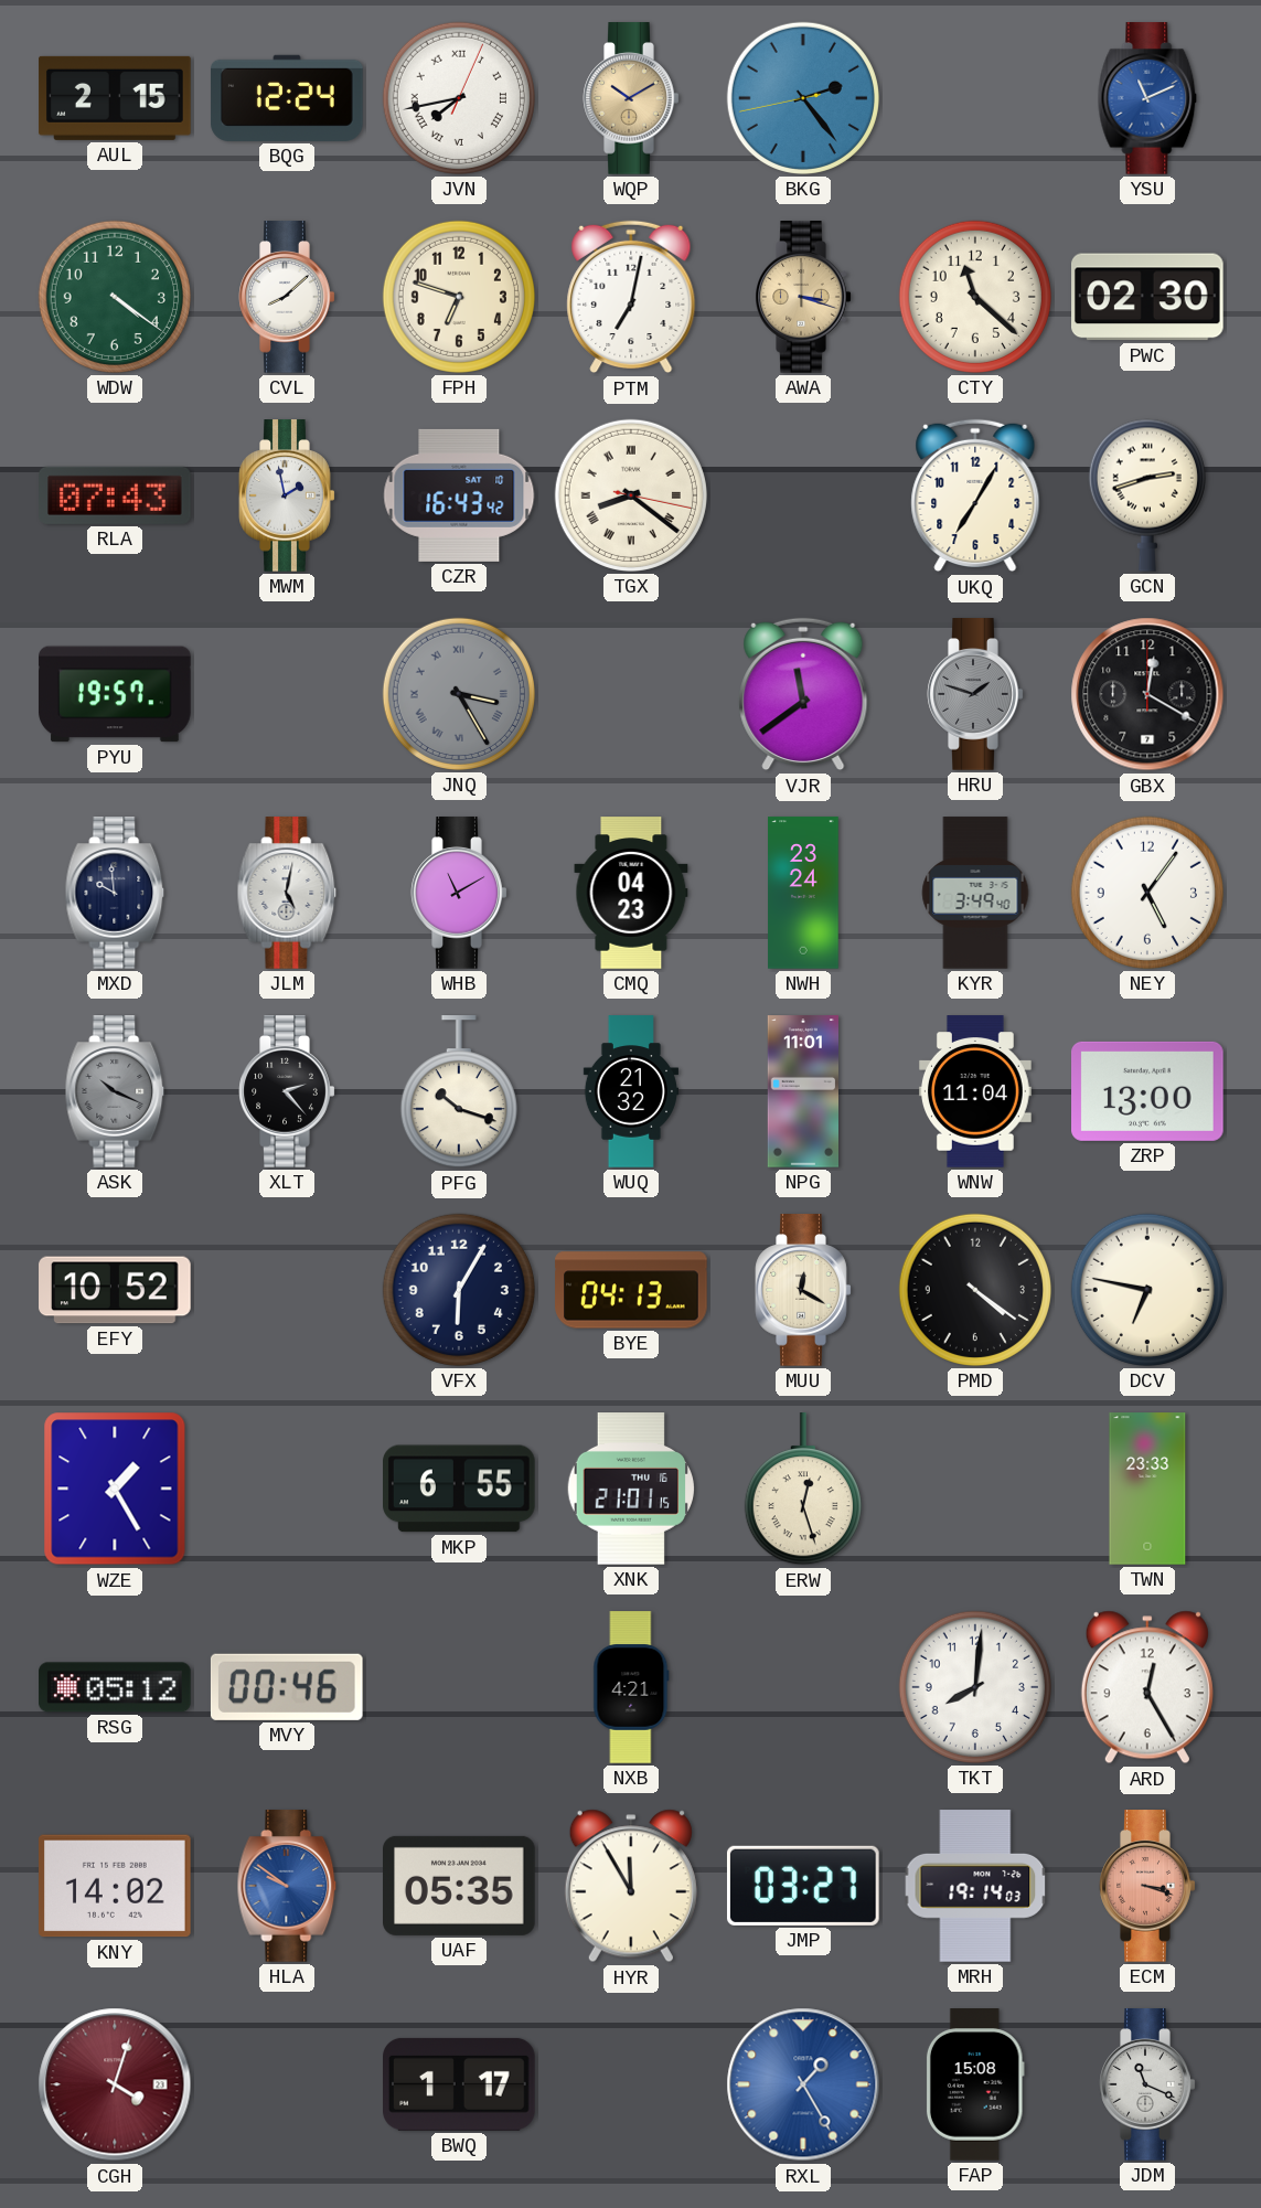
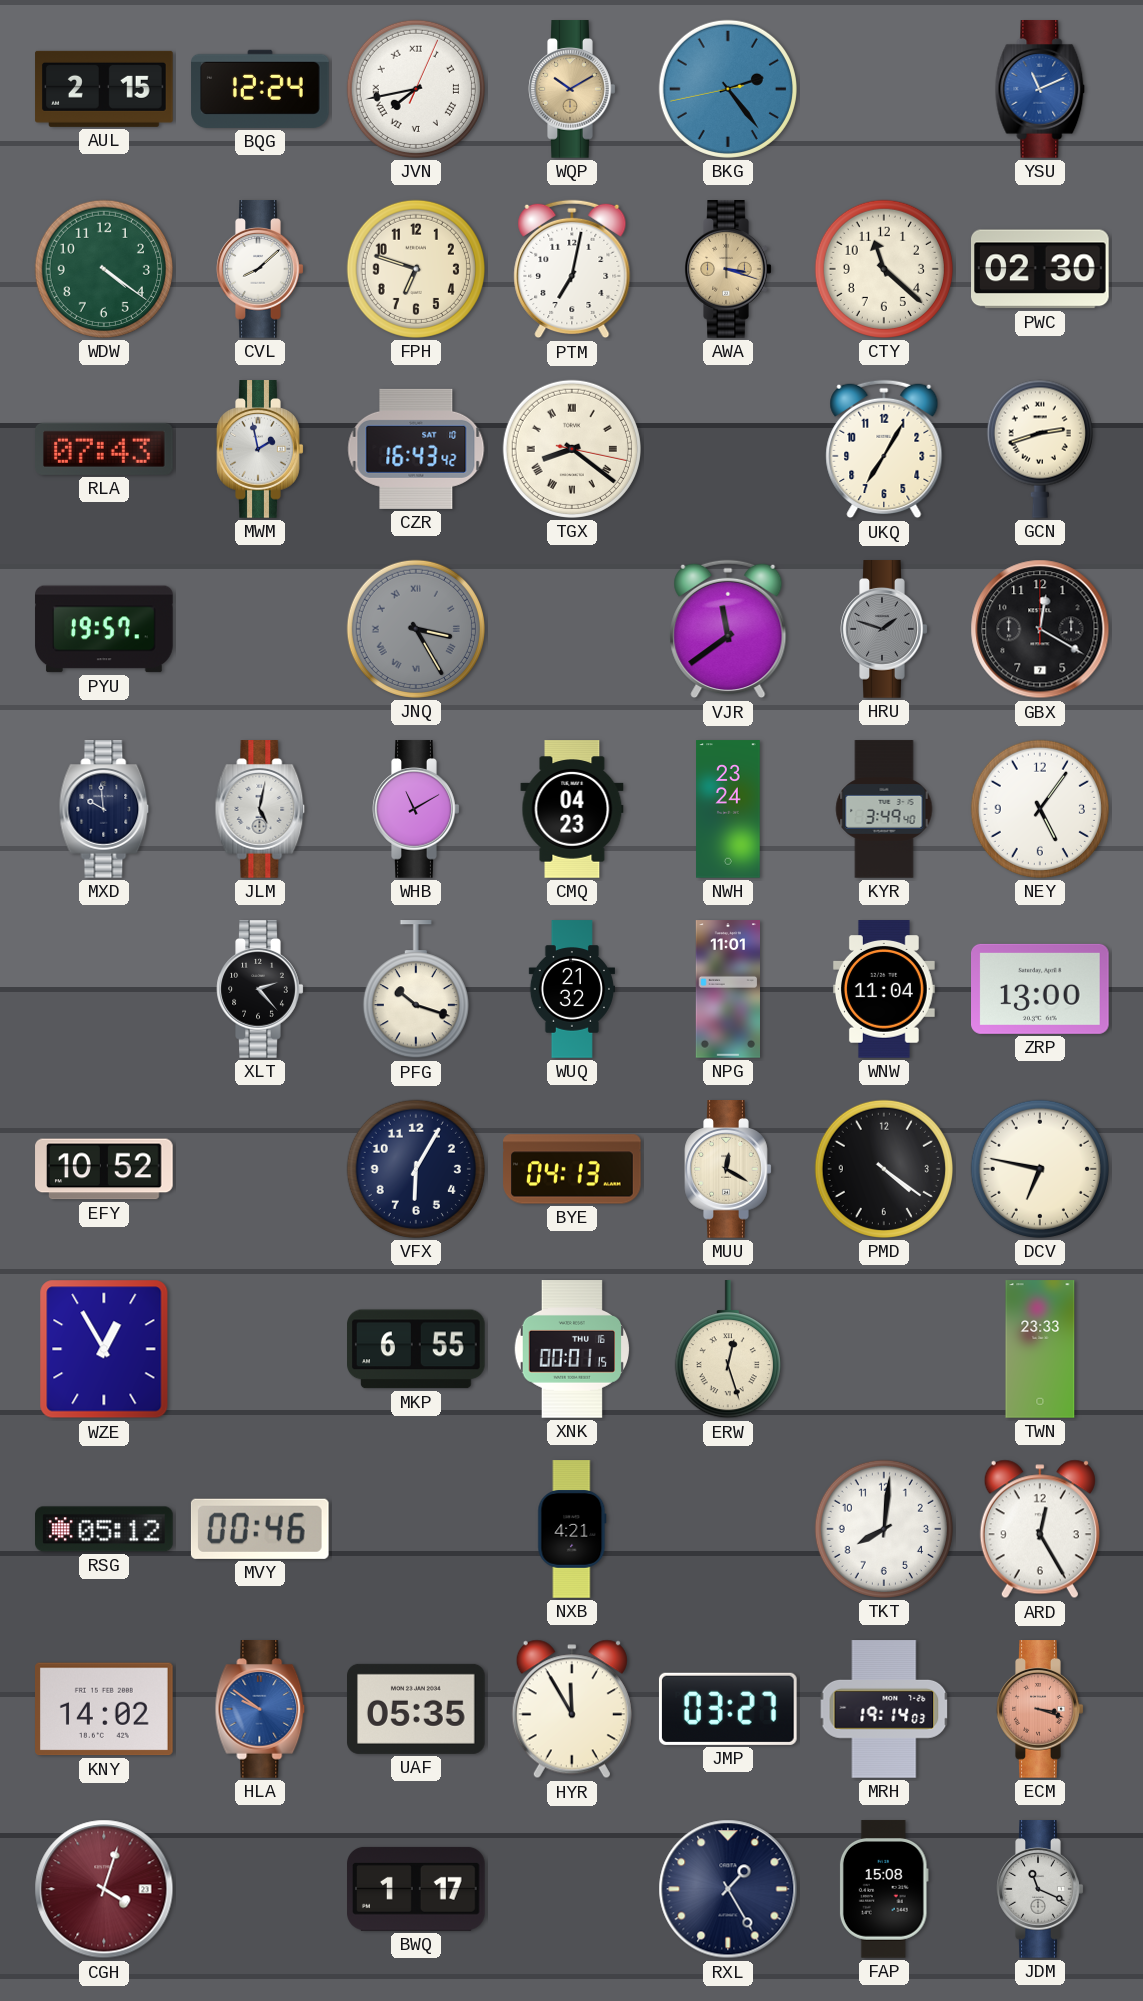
ASK: 10:19 -> none
WZE: 1:25 -> 12:55
XNK: 21:01 -> 00:01
RXL dial: blue -> navy
